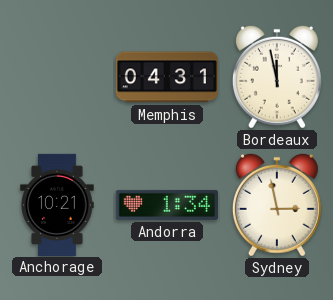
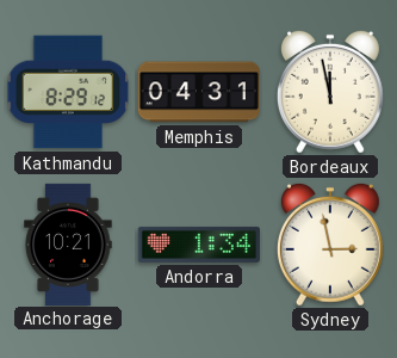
Kathmandu: none -> 8:29
